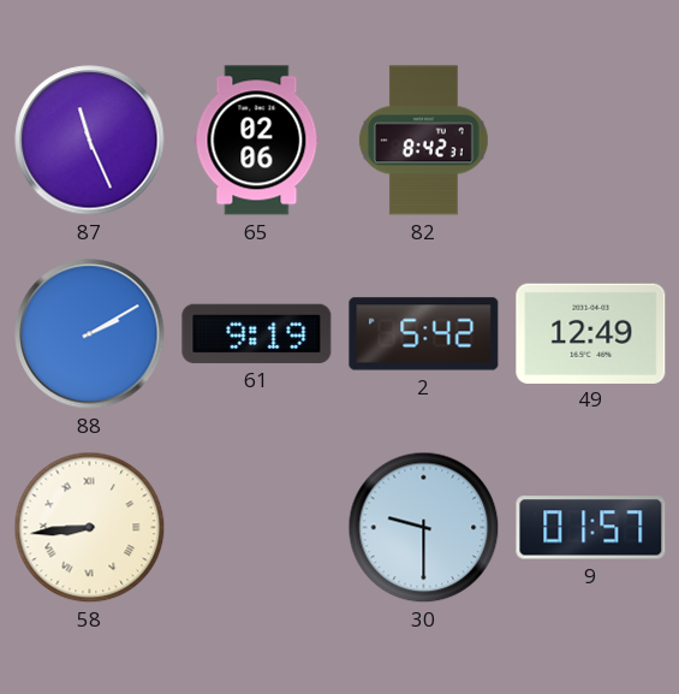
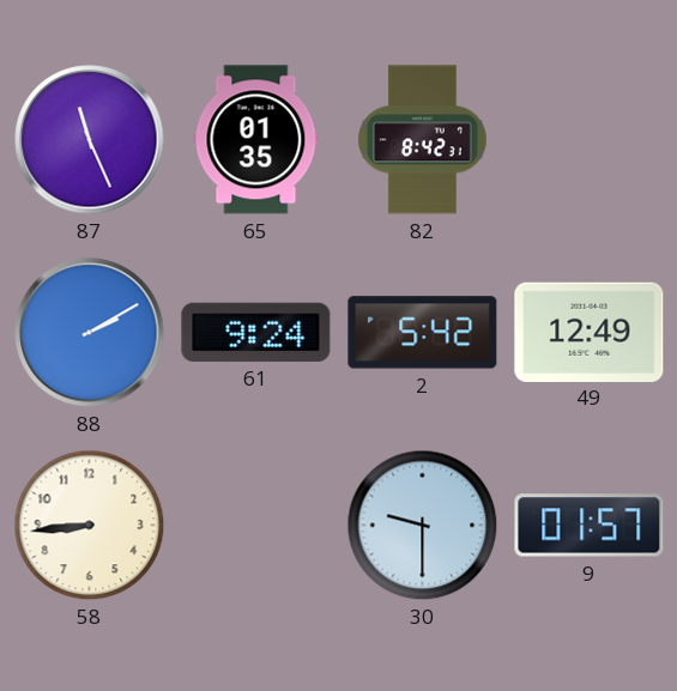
65: 02:06 -> 01:35
61: 9:19 -> 9:24
58 numerals: Roman -> Arabic
